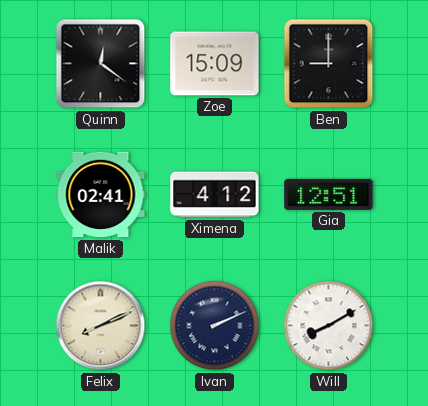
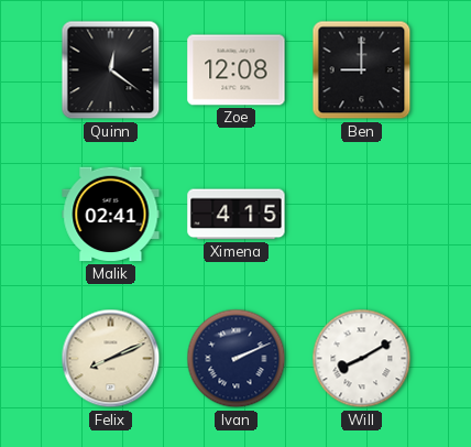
Zoe: 15:09 -> 12:08
Ximena: 4:12 -> 4:15
Gia: 12:51 -> none
